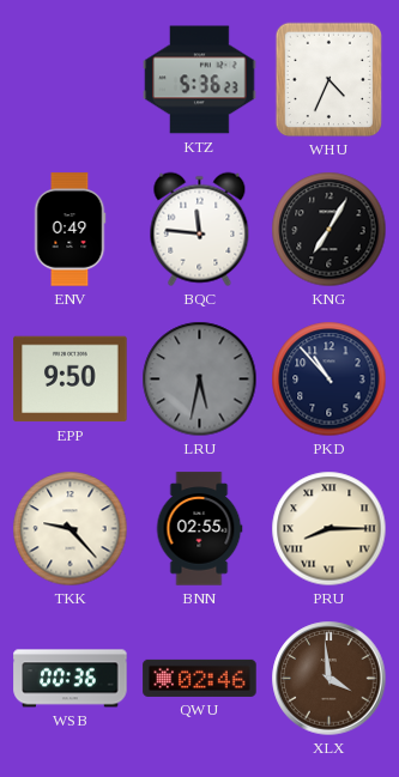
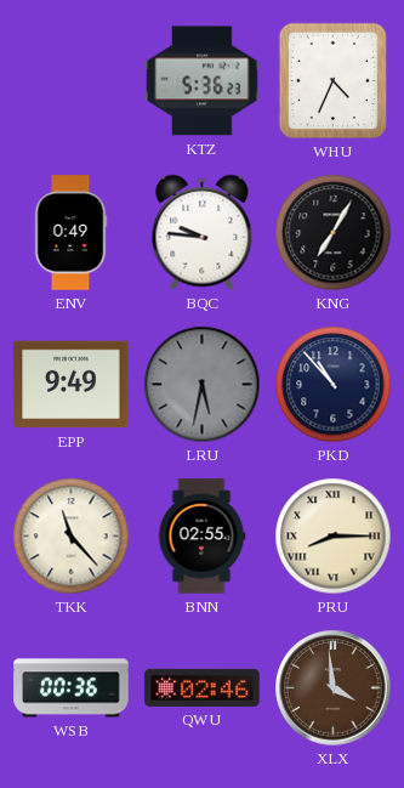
BQC: 11:46 -> 9:46
EPP: 9:50 -> 9:49
TKK: 9:23 -> 11:23
